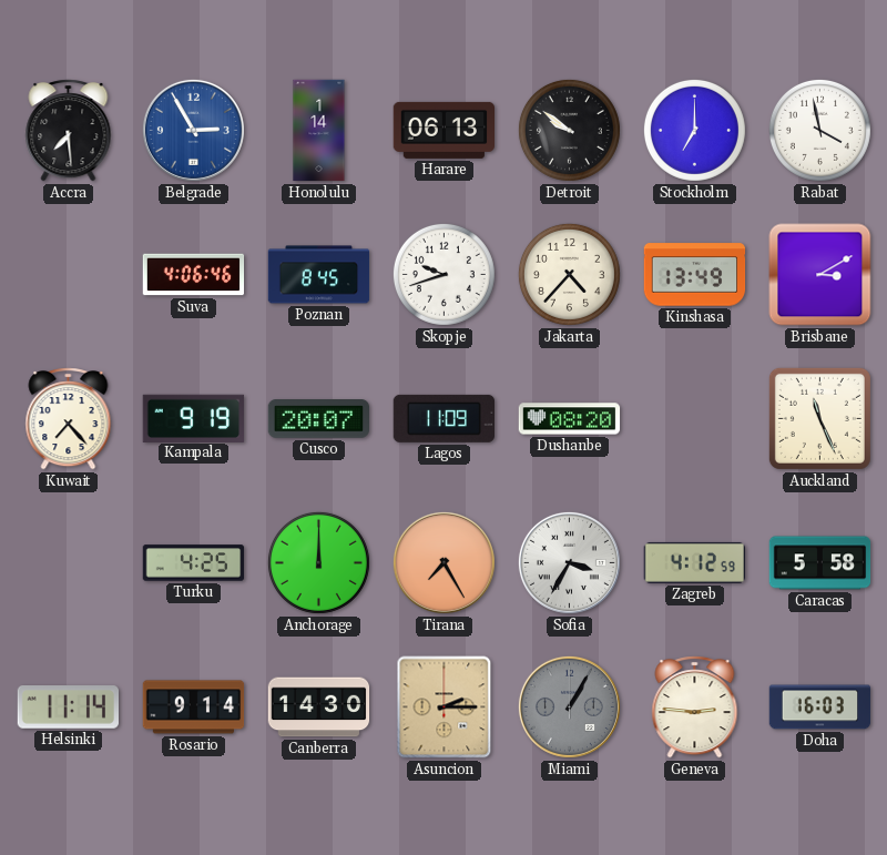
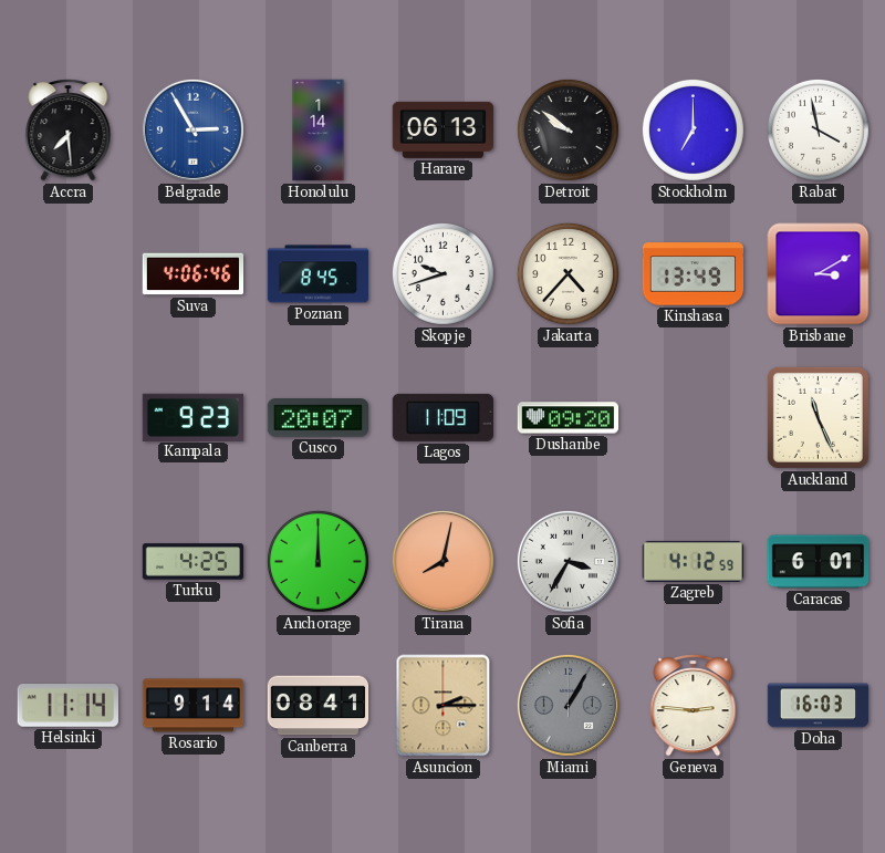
Kuwait: 7:23 -> none
Kampala: 9:19 -> 9:23
Dushanbe: 08:20 -> 09:20
Tirana: 7:25 -> 8:02
Caracas: 5:58 -> 6:01
Canberra: 14:30 -> 08:41
